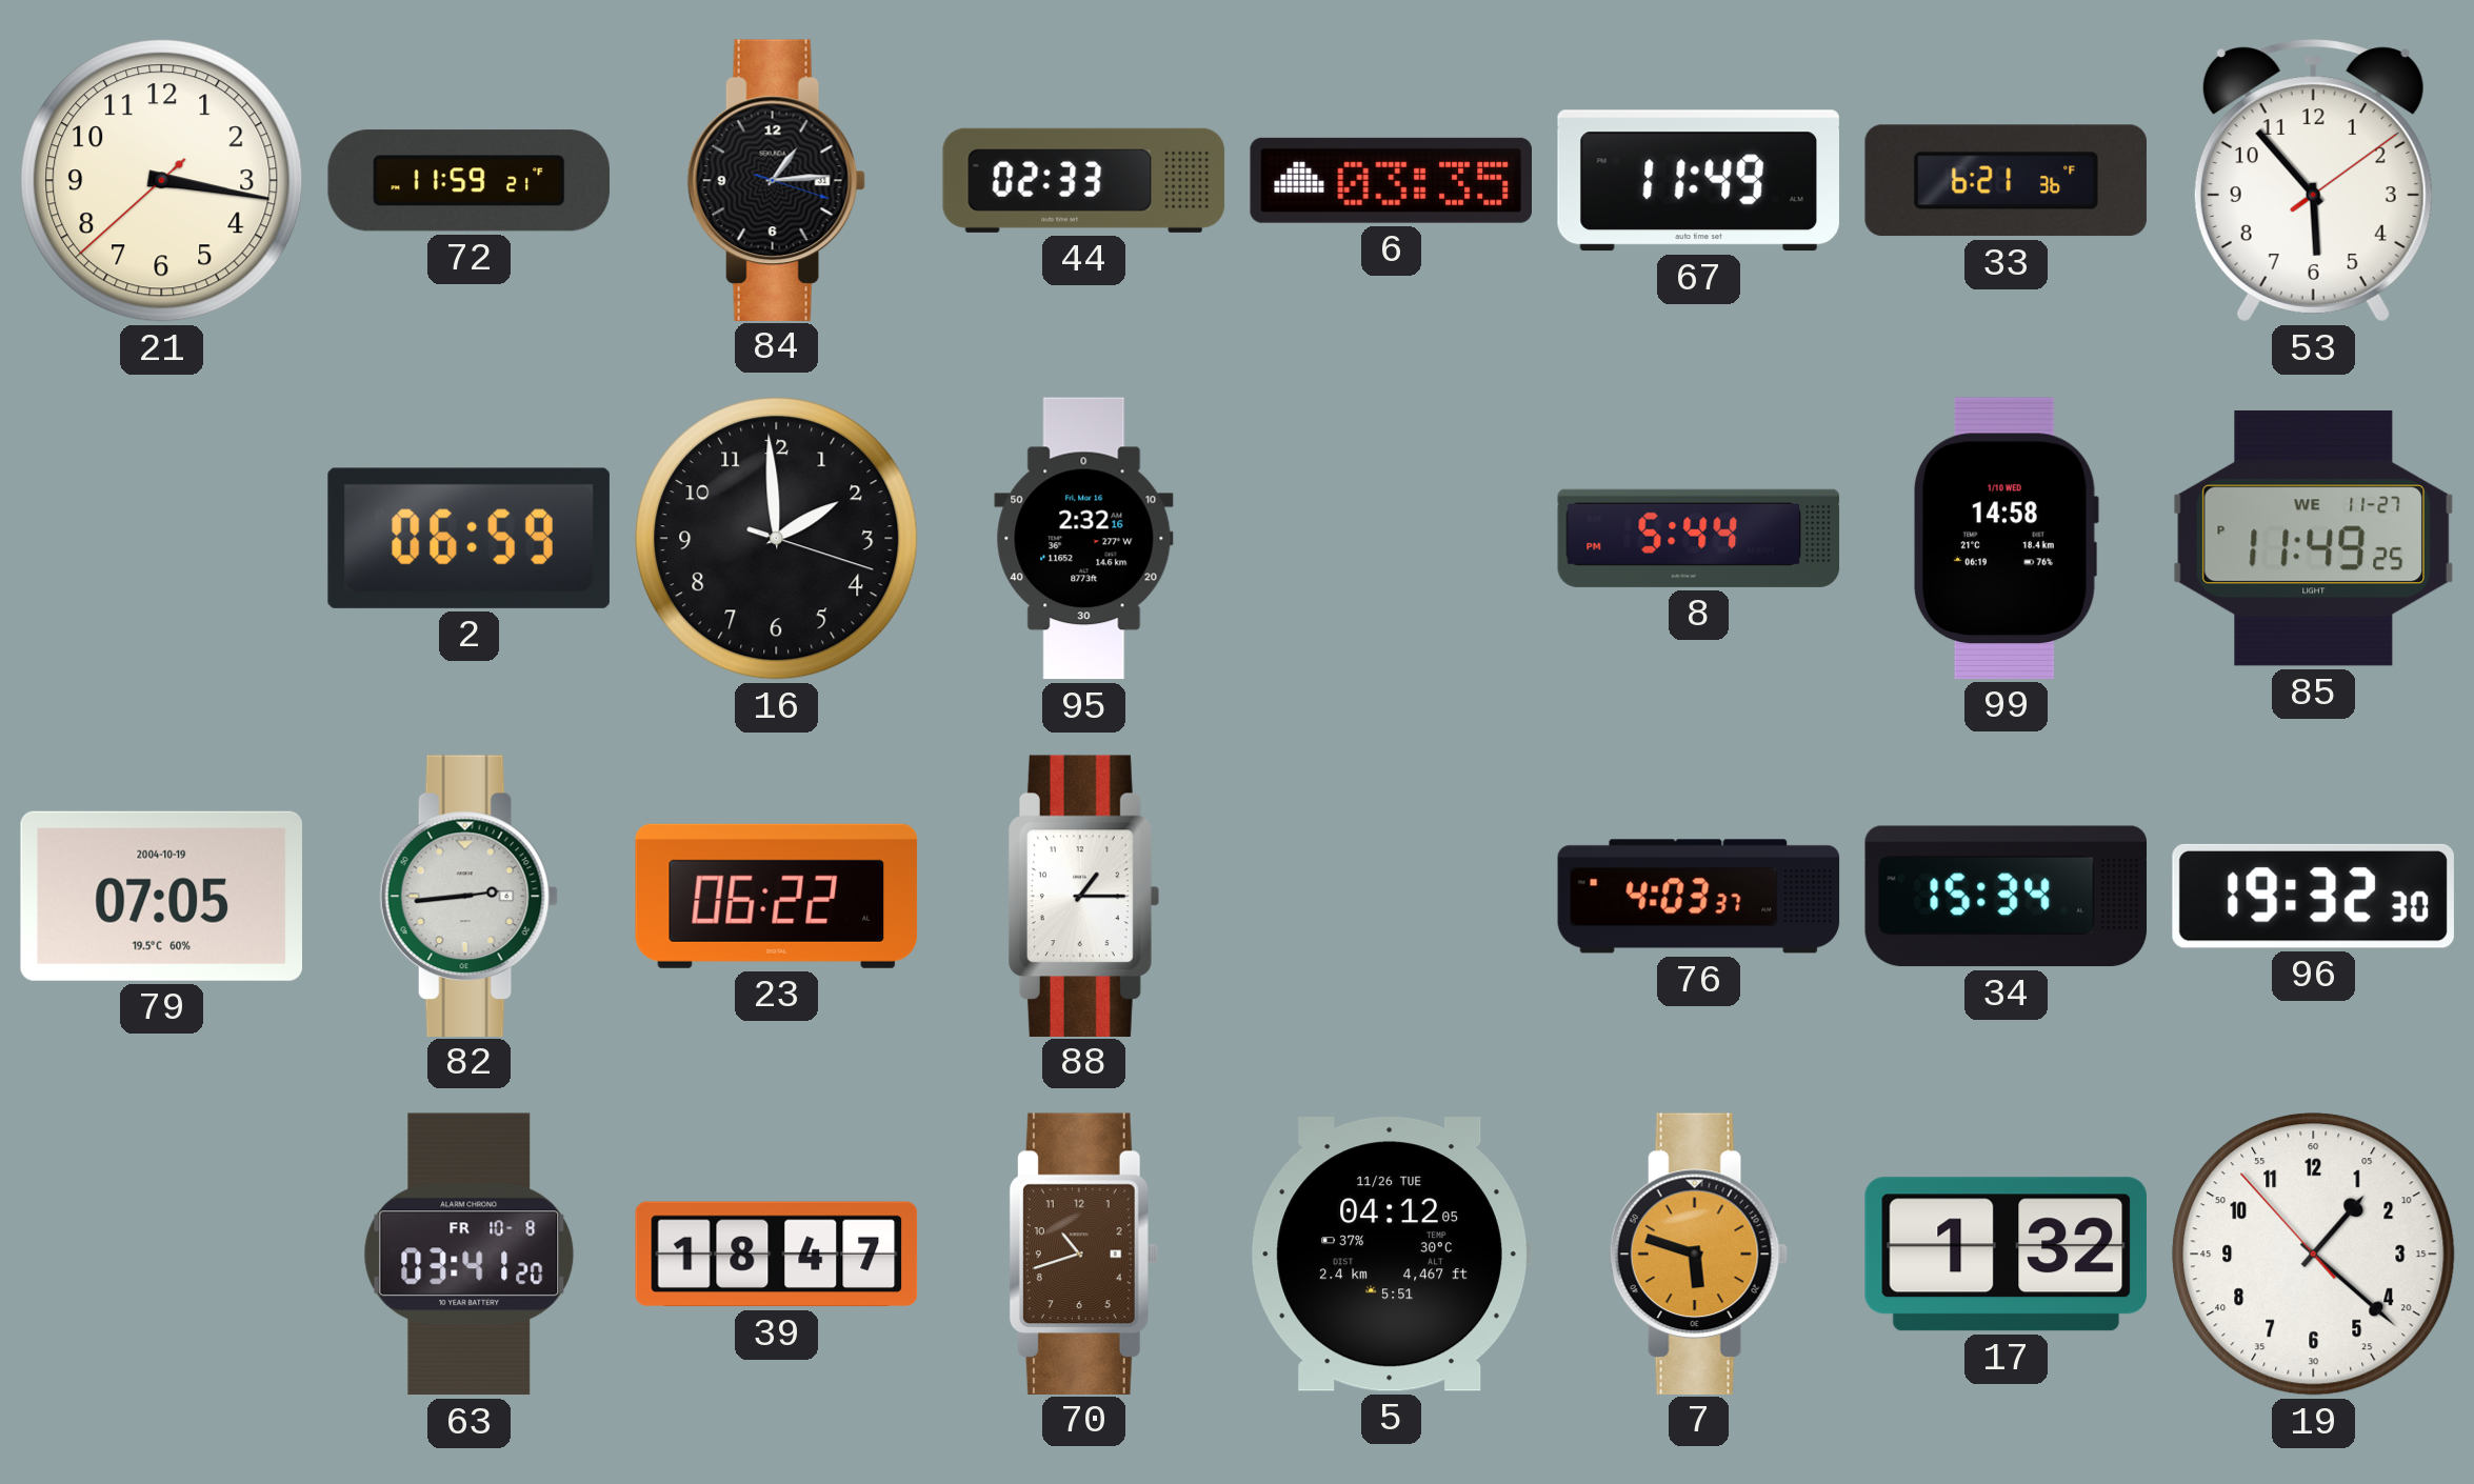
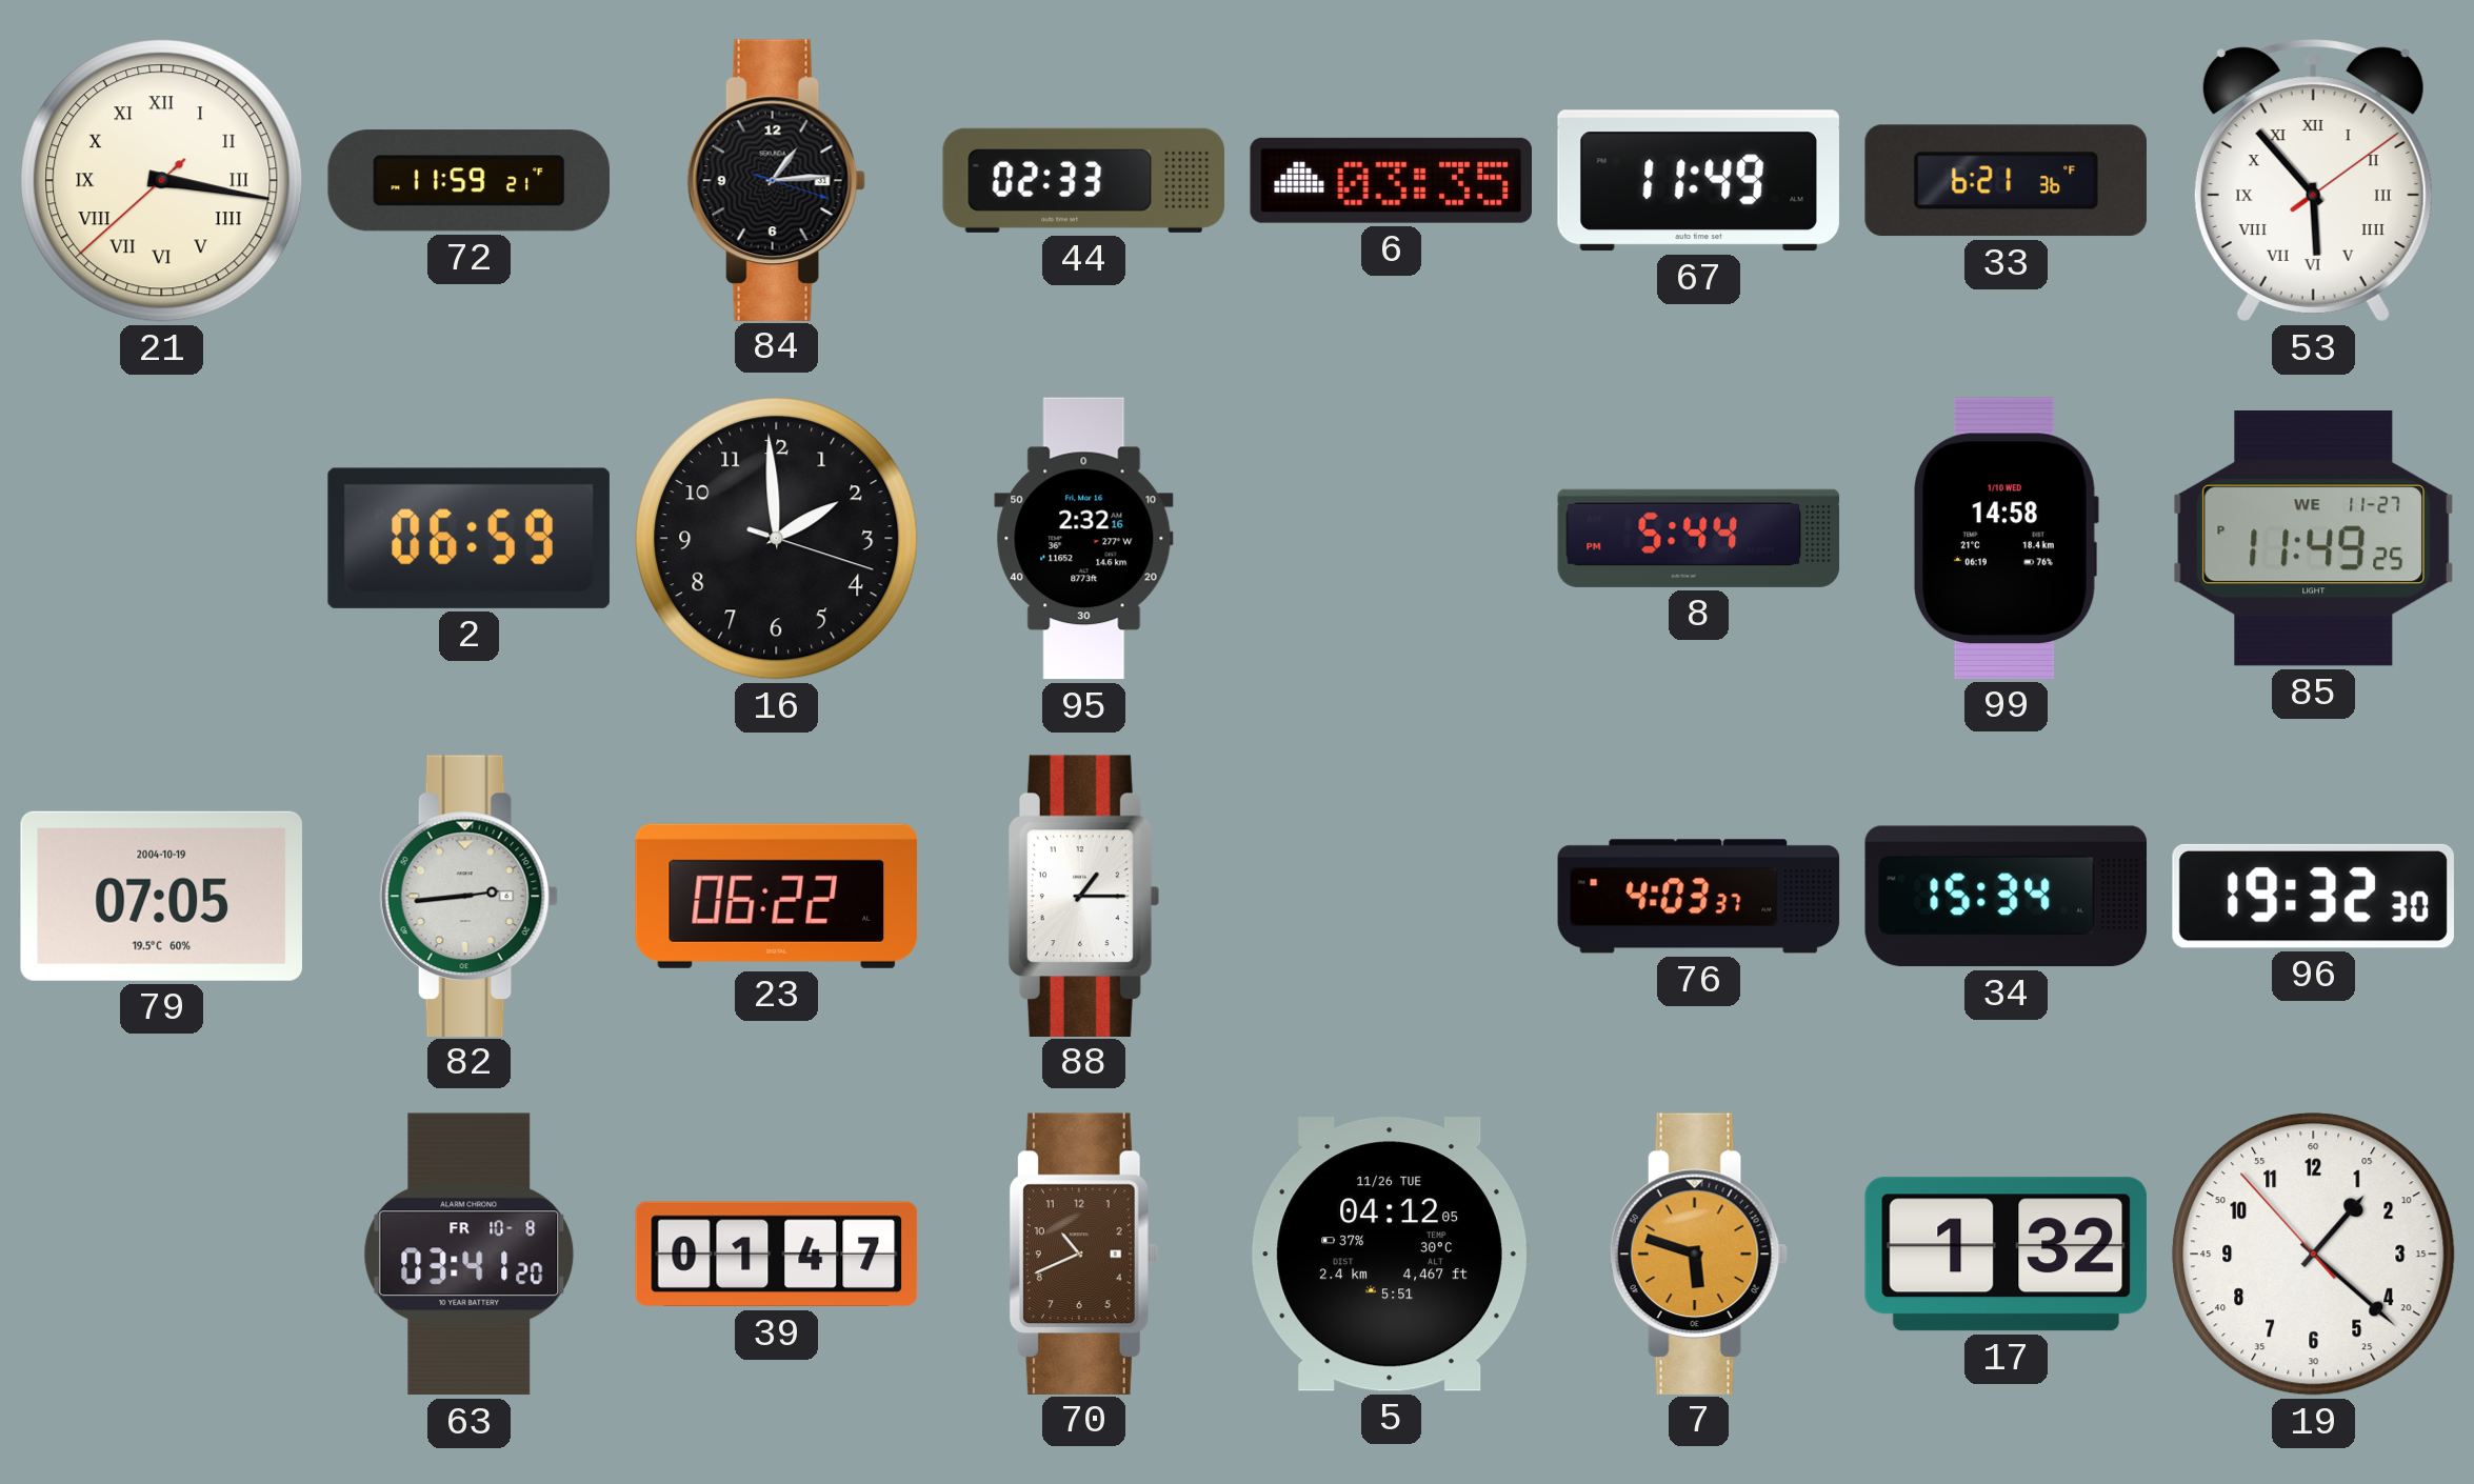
21 numerals: Arabic -> Roman
53 numerals: Arabic -> Roman
39: 18:47 -> 01:47
70: 10:42 -> 10:41
